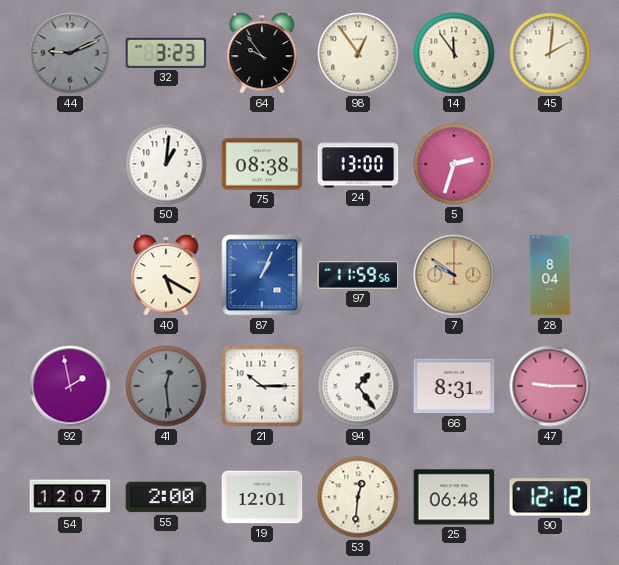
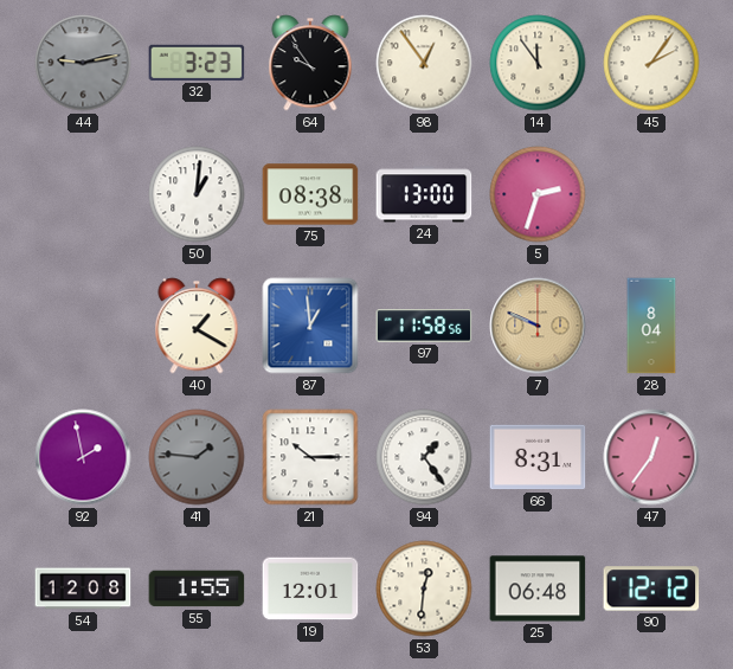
44: 9:11 -> 9:13
45: 2:01 -> 2:06
40: 5:20 -> 1:20
87: 1:04 -> 12:59
97: 11:59 -> 11:58
7: 9:51 -> 9:49
41: 12:29 -> 1:46
47: 9:15 -> 12:36
54: 12:07 -> 12:08
55: 2:00 -> 1:55
